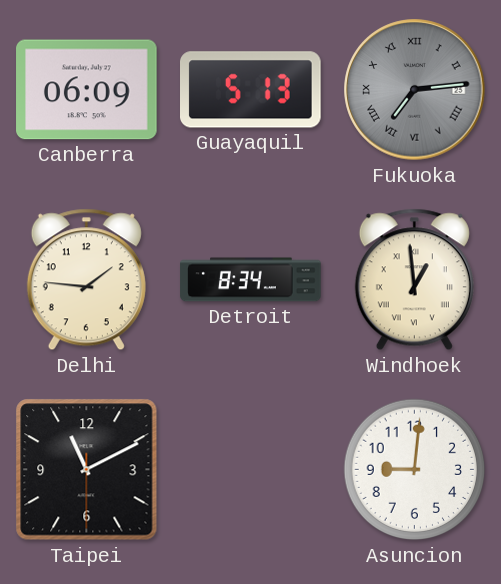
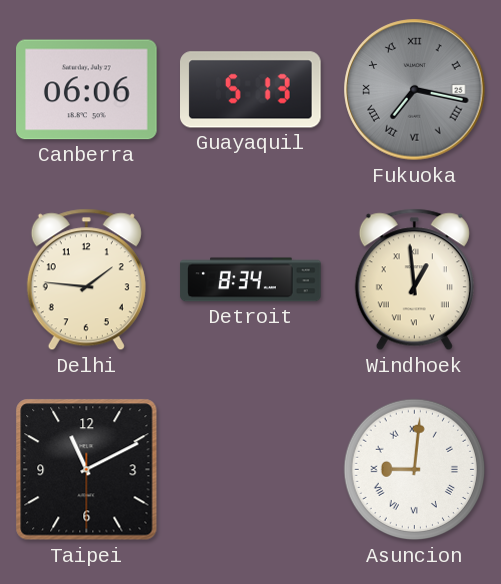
Canberra: 06:09 -> 06:06
Fukuoka: 7:14 -> 7:17
Asuncion numerals: Arabic -> Roman
